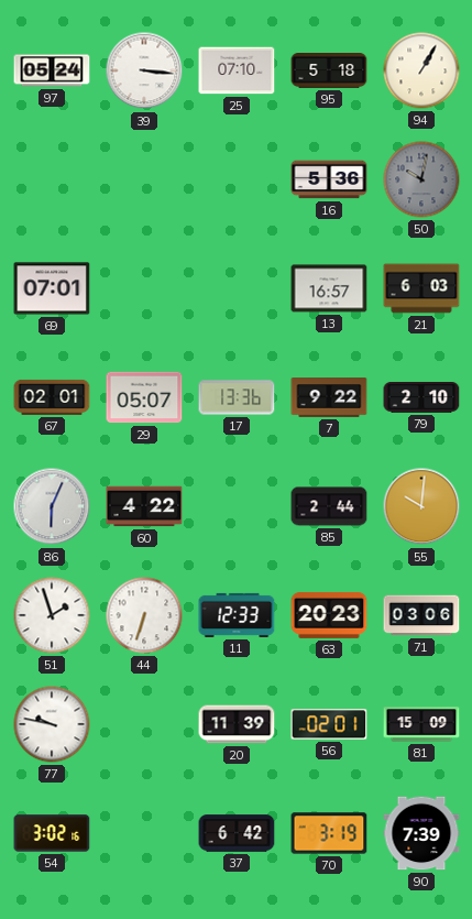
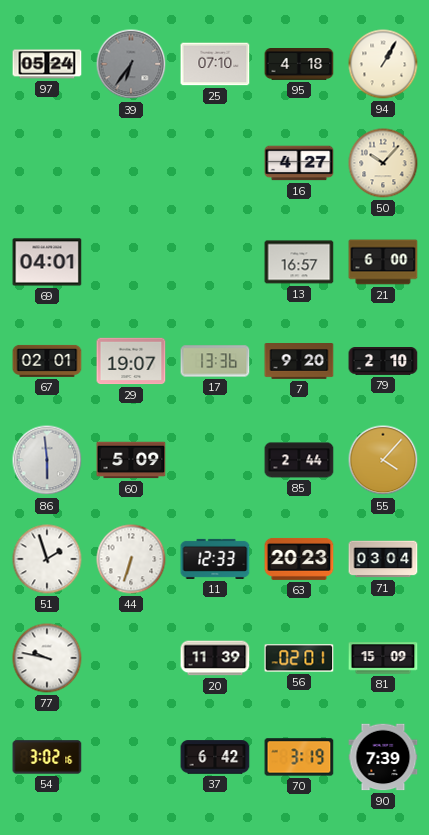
39: 3:16 -> 6:36
39 dial: white -> grey
95: 5:18 -> 4:18
16: 5:36 -> 4:27
50: 10:02 -> 10:07
50 dial: grey -> cream
69: 07:01 -> 04:01
21: 6:03 -> 6:00
29: 05:07 -> 19:07
7: 9:22 -> 9:20
86: 6:04 -> 5:59
60: 4:22 -> 5:09
55: 10:01 -> 4:07
71: 03:06 -> 03:04
